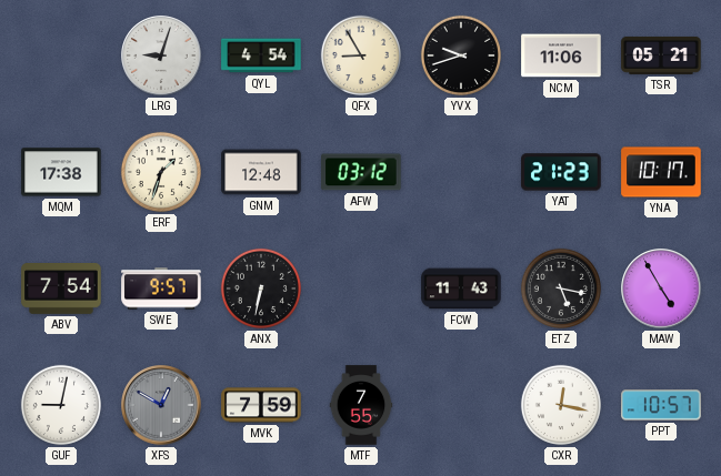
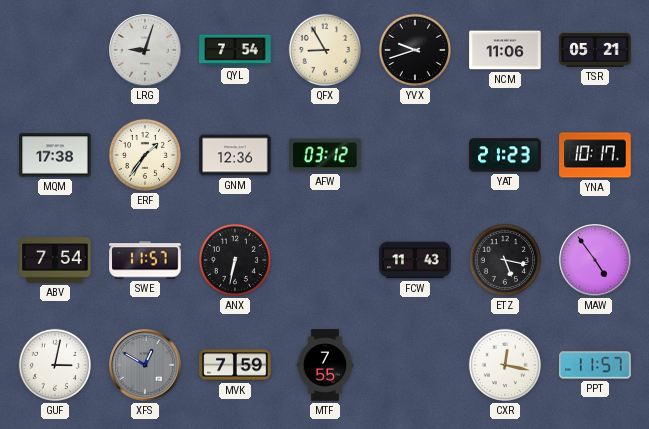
QYL: 4:54 -> 7:54
ERF: 1:33 -> 1:36
GNM: 12:48 -> 12:36
SWE: 9:57 -> 11:57
MAW: 4:55 -> 4:54
GUF: 9:02 -> 3:02
PPT: 10:57 -> 11:57
